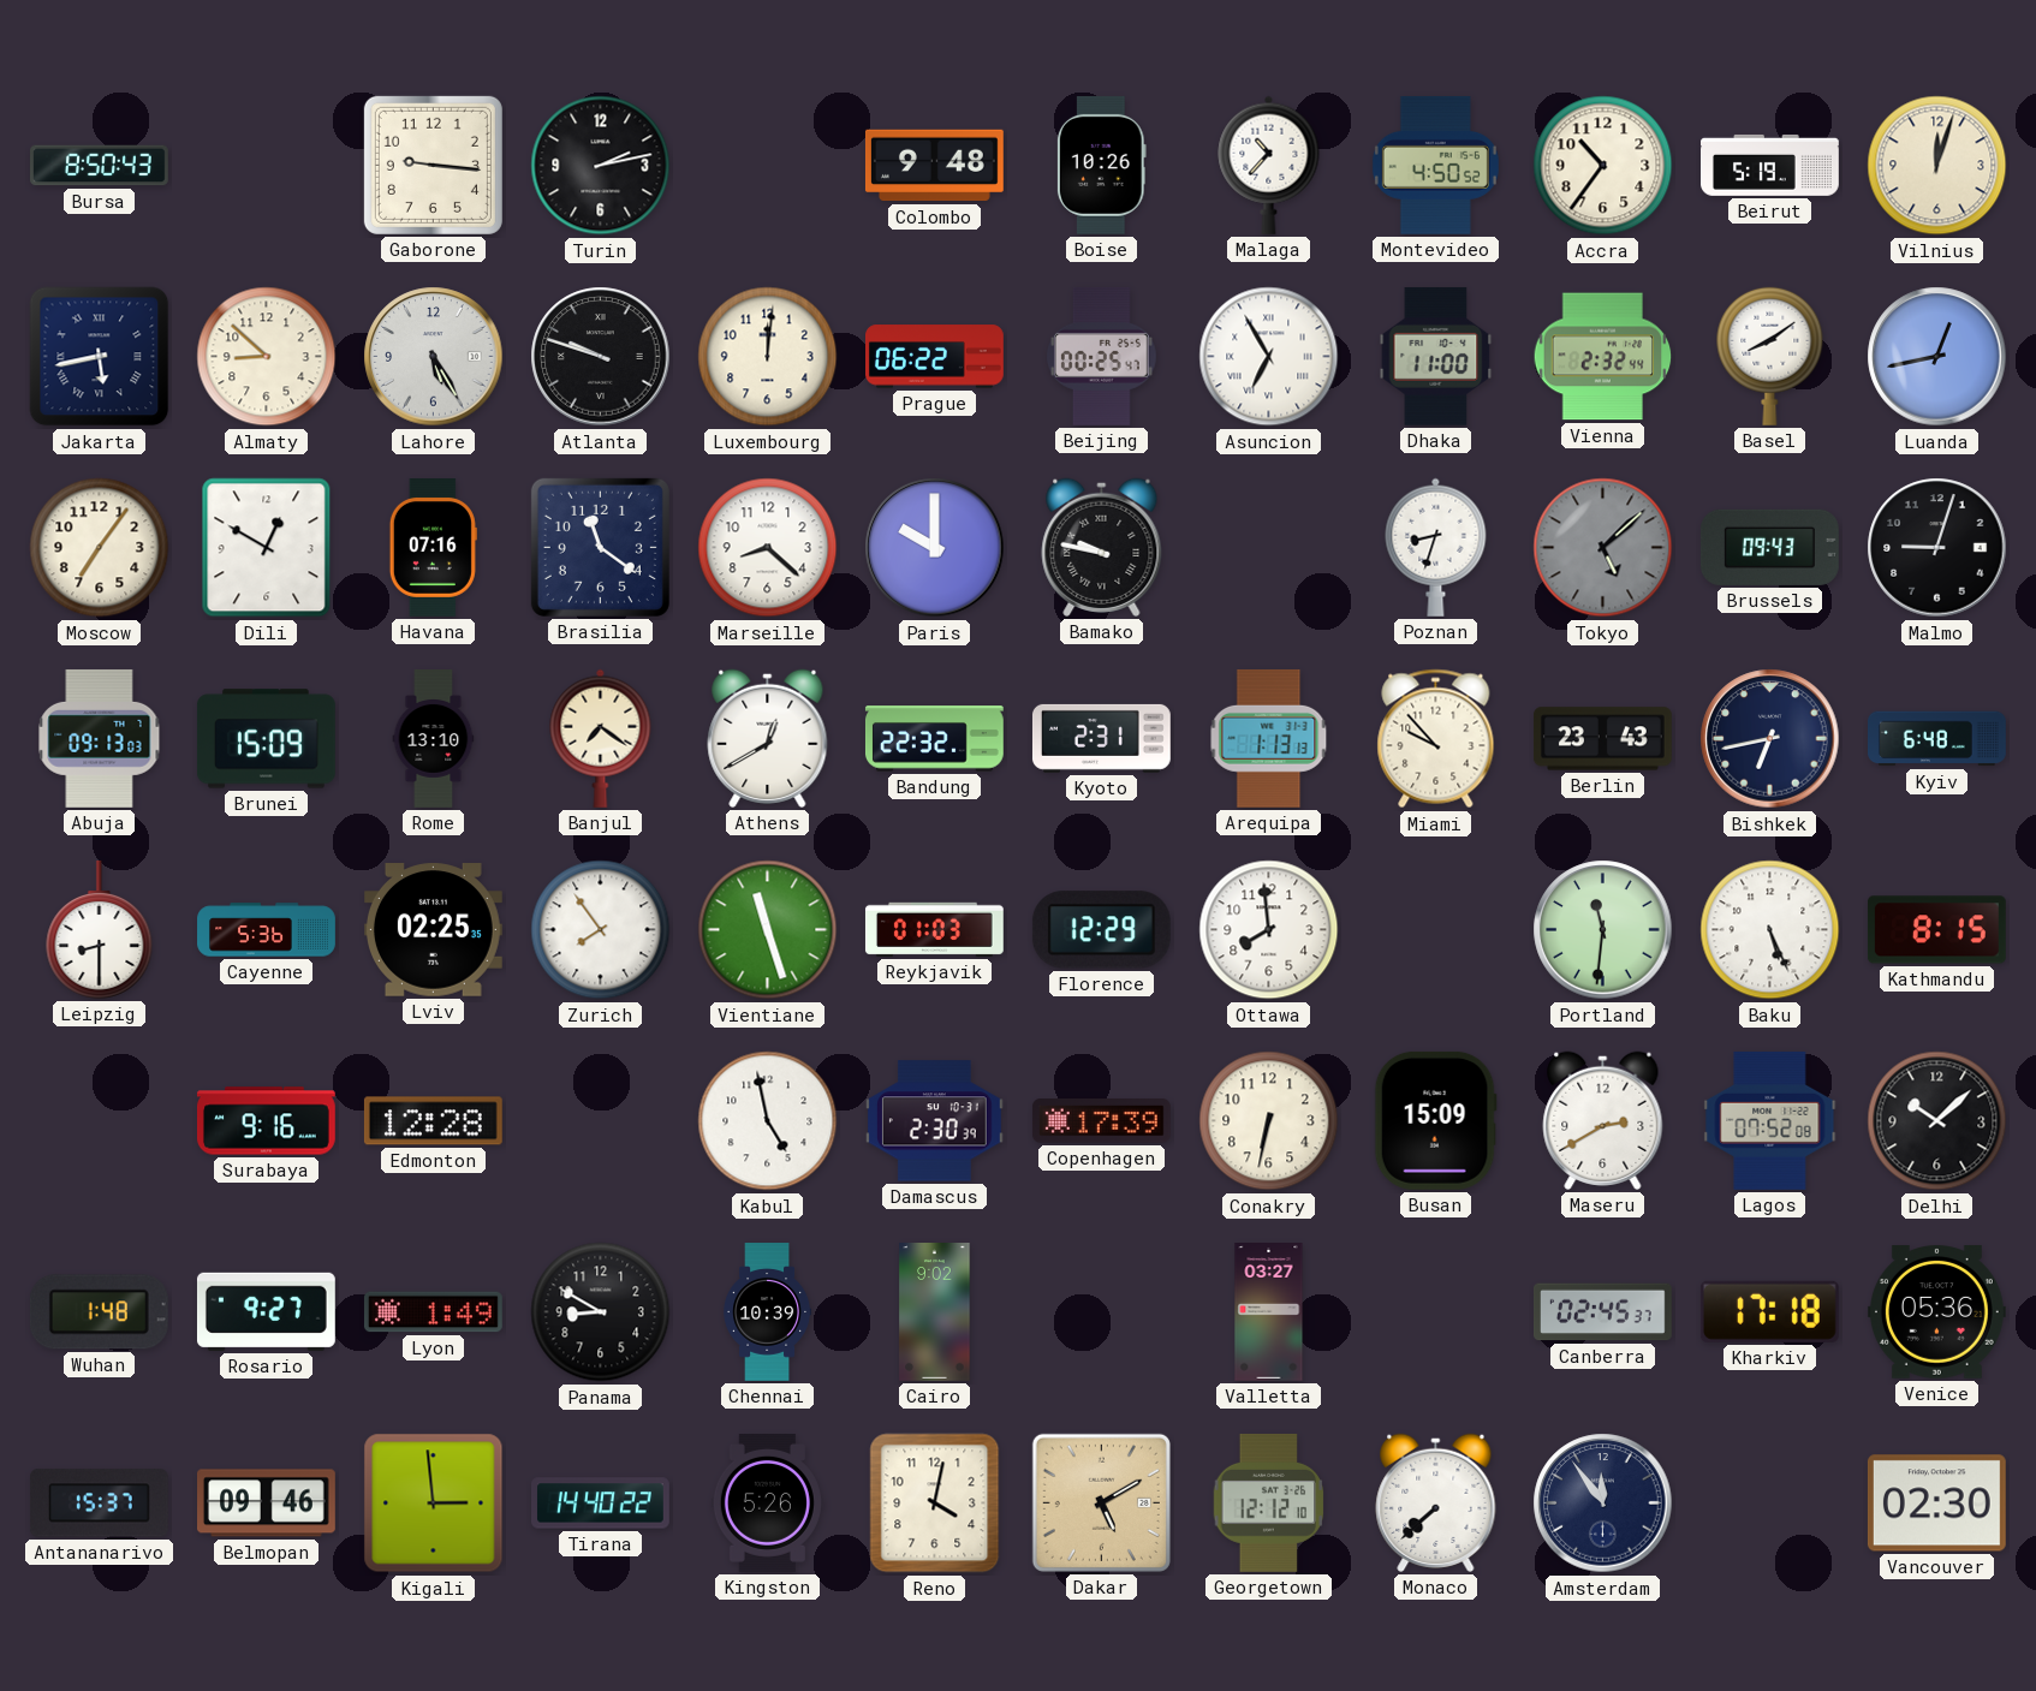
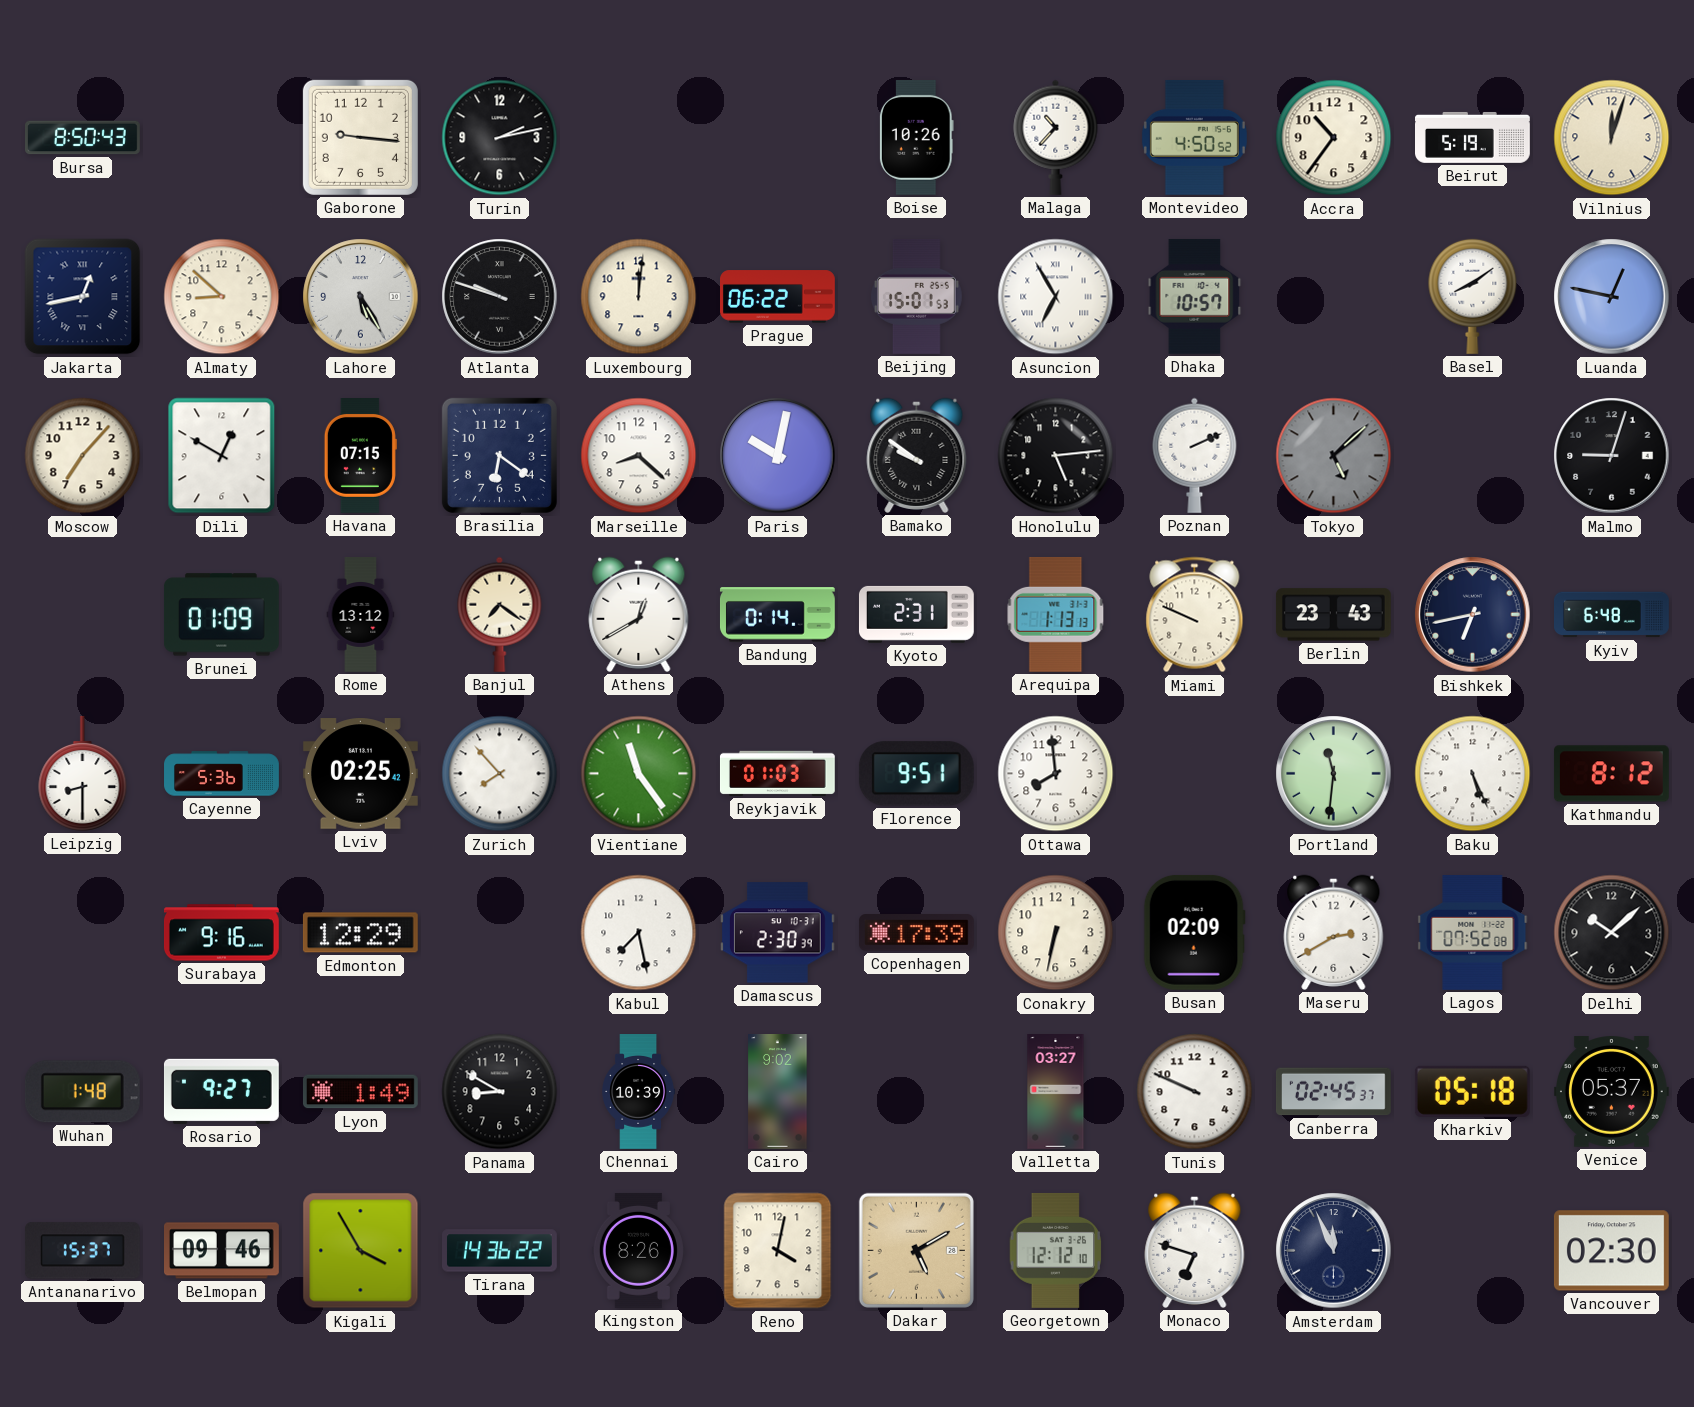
Colombo: 9:48 -> none
Jakarta: 5:43 -> 12:43
Beijing: 00:25 -> 15:01
Dhaka: 11:00 -> 10:57
Vienna: 2:32 -> none
Luanda: 12:43 -> 12:47
Moscow: 7:06 -> 7:07
Havana: 07:16 -> 07:15
Brasilia: 11:21 -> 6:21
Paris: 10:00 -> 10:02
Bamako: 9:47 -> 9:51
Honolulu: none -> 5:14
Poznan: 8:33 -> 2:11
Brussels: 09:43 -> none
Abuja: 09:13 -> none
Brunei: 15:09 -> 01:09
Rome: 13:10 -> 13:12
Bandung: 22:32 -> 0:14
Miami: 9:53 -> 9:49
Lviv: 02:25:35 -> 02:25:42
Zurich: 7:54 -> 7:53
Vientiane: 11:27 -> 11:24
Florence: 12:29 -> 9:51
Kathmandu: 8:15 -> 8:12
Edmonton: 12:28 -> 12:29
Kabul: 4:58 -> 7:28
Busan: 15:09 -> 02:09
Tunis: none -> 9:49
Kharkiv: 17:18 -> 05:18
Venice: 05:36 -> 05:37
Kigali: 2:59 -> 3:55
Tirana: 14:40 -> 14:36
Kingston: 5:26 -> 8:26
Monaco: 7:38 -> 6:48
Amsterdam: 11:54 -> 11:56
